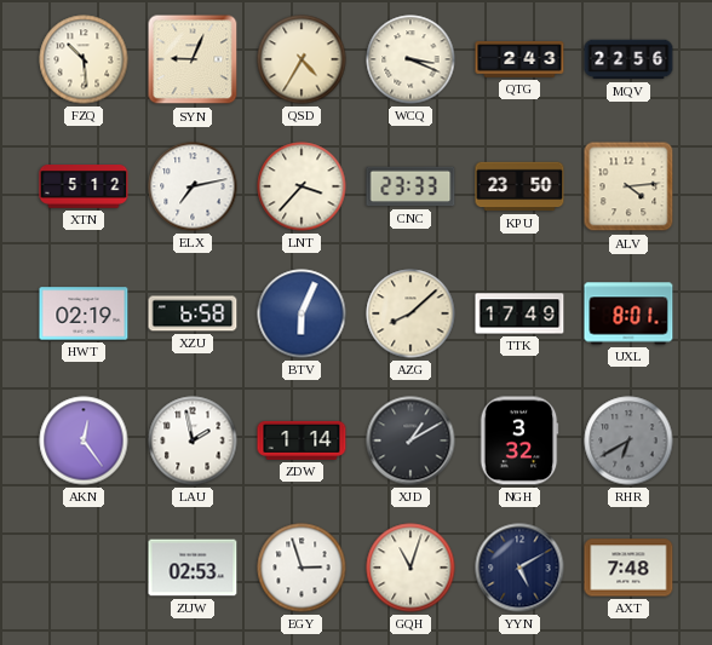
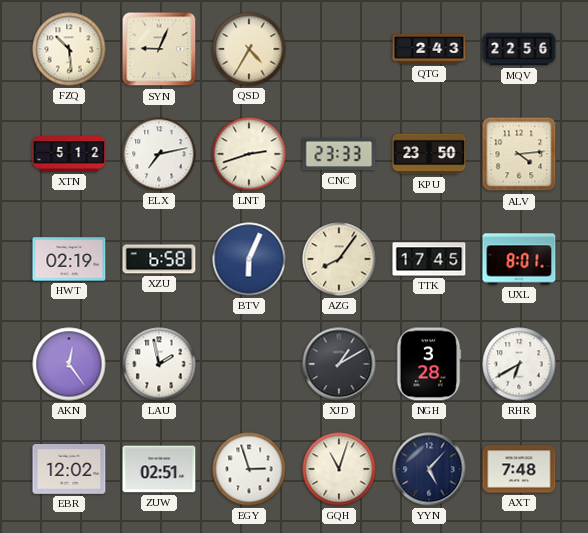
WCQ: 3:19 -> none
LNT: 3:37 -> 2:42
AZG: 8:08 -> 8:06
TTK: 17:49 -> 17:45
ZDW: 1:14 -> none
NGH: 3:32 -> 3:28
RHR dial: grey -> white
EBR: none -> 12:02
ZUW: 02:53 -> 02:51
YYN: 5:10 -> 5:07
